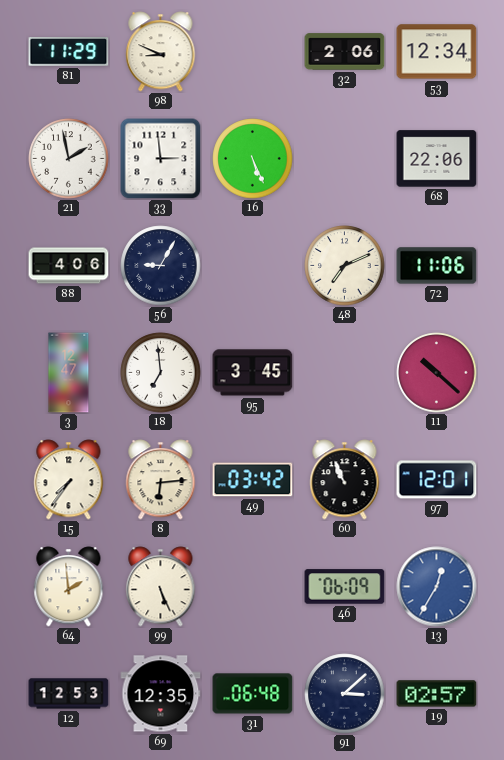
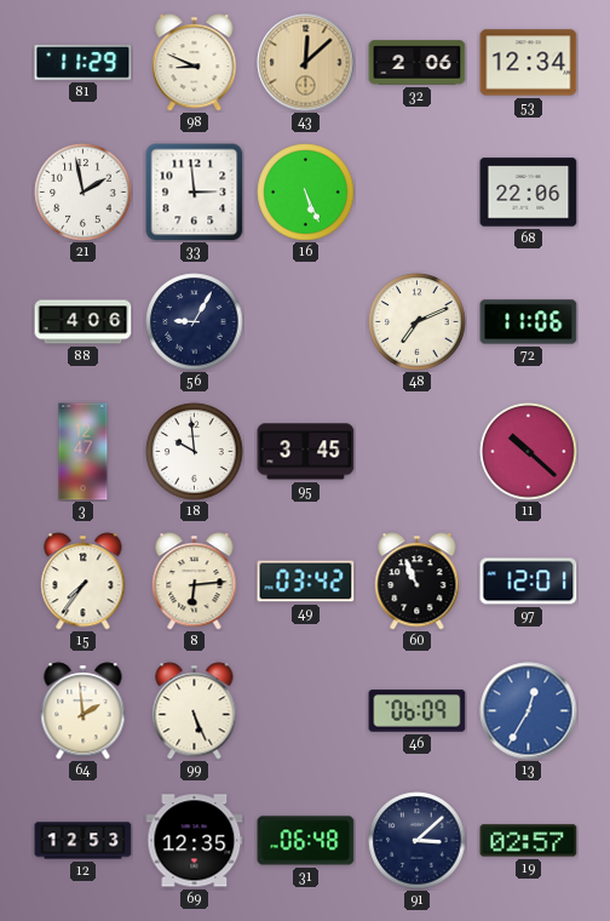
43: none -> 12:08
18: 6:59 -> 9:59
